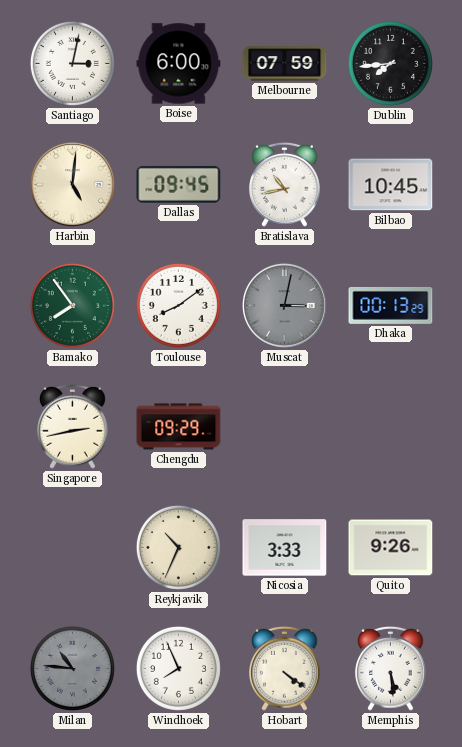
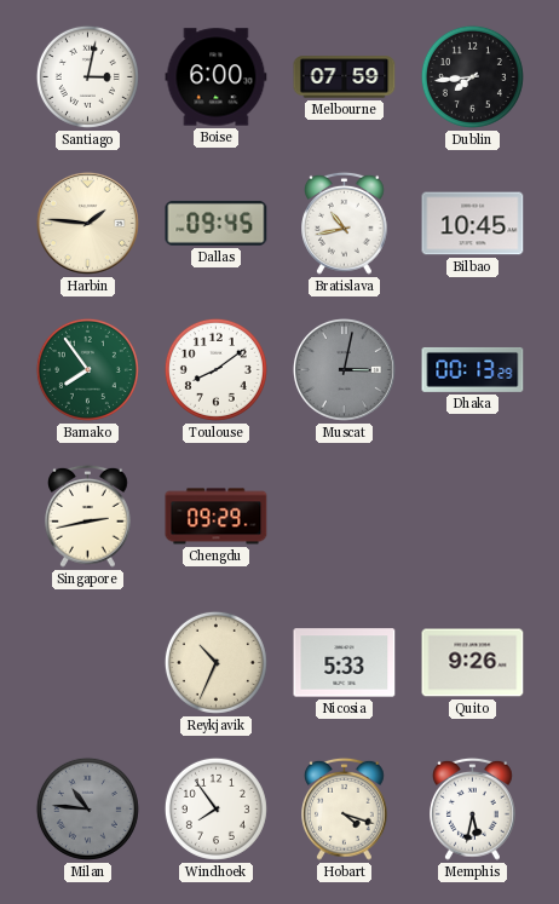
Harbin: 5:01 -> 1:46
Nicosia: 3:33 -> 5:33
Windhoek: 7:56 -> 7:54
Hobart: 4:21 -> 4:18
Memphis: 5:29 -> 5:32
